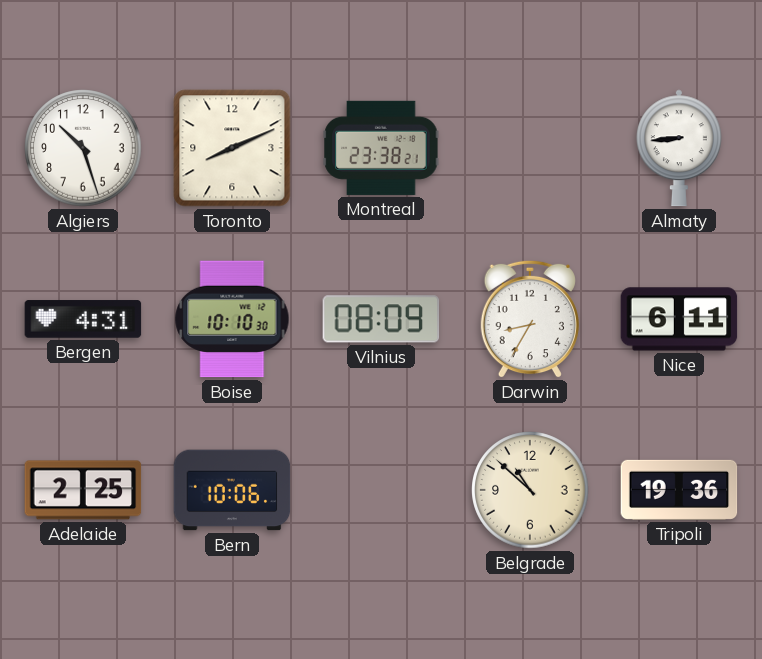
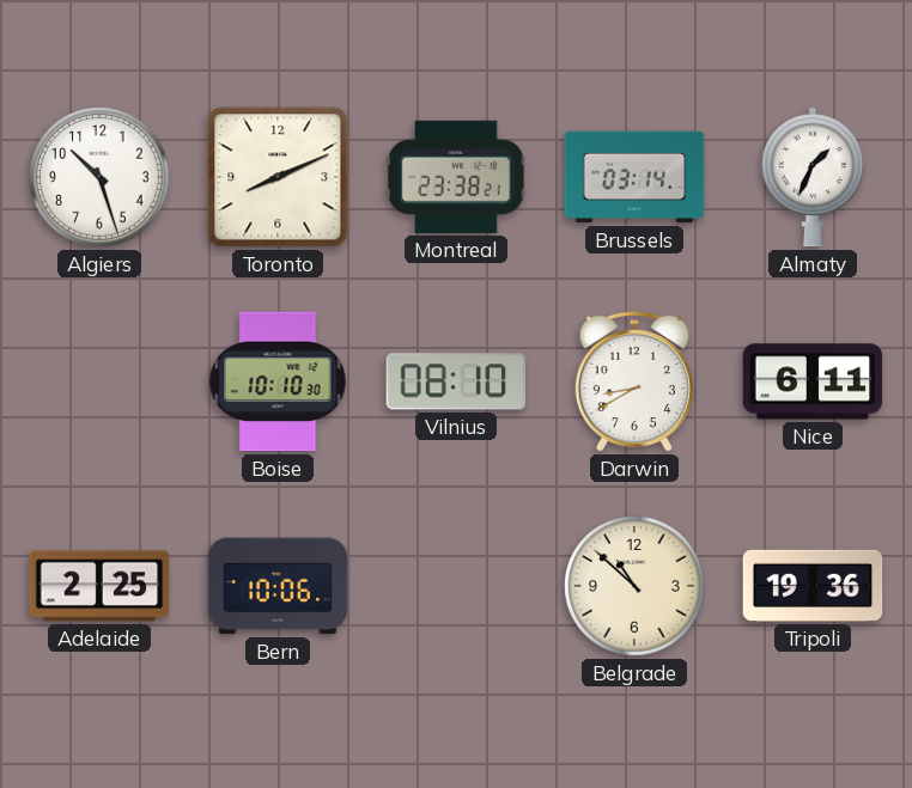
Brussels: none -> 03:14
Almaty: 8:44 -> 1:34
Bergen: 4:31 -> none
Vilnius: 08:09 -> 08:10
Darwin: 8:35 -> 8:40
